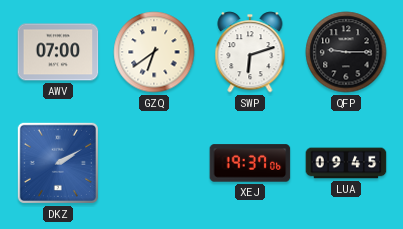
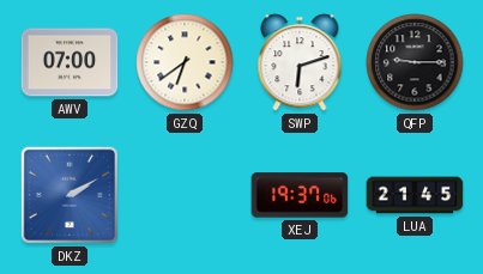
LUA: 09:45 -> 21:45
